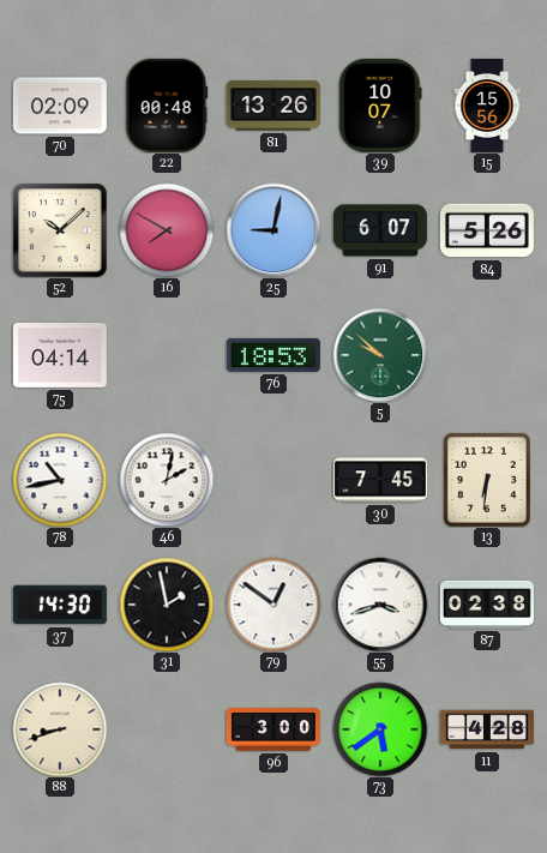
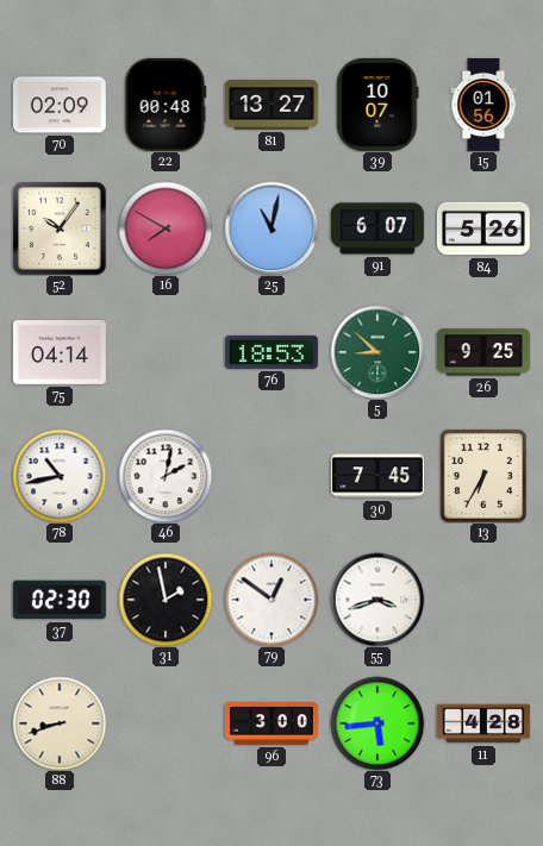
81: 13:26 -> 13:27
15: 15:56 -> 01:56
52: 10:08 -> 10:06
25: 9:02 -> 11:02
5: 9:52 -> 8:52
26: none -> 9:25
13: 6:31 -> 6:35
37: 14:30 -> 02:30
87: 02:38 -> none
73: 5:39 -> 5:44
